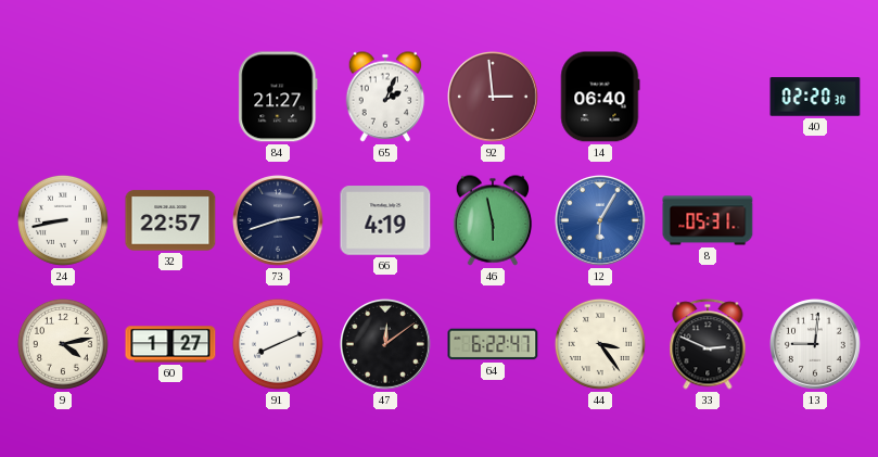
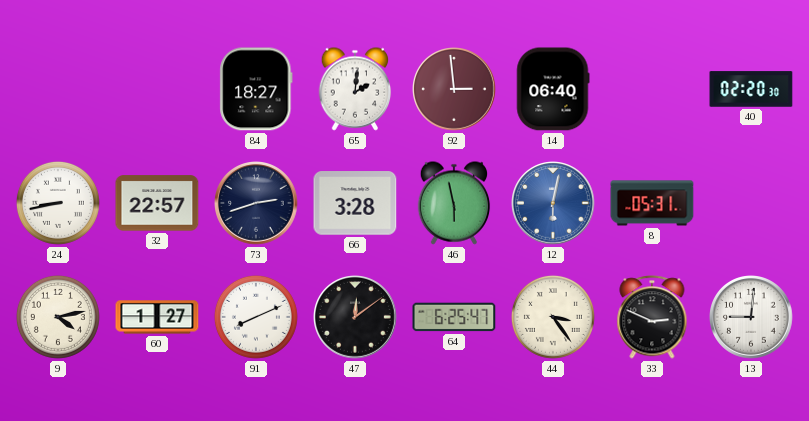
84: 21:27 -> 18:27
65: 2:04 -> 2:01
66: 4:19 -> 3:28
12: 6:05 -> 6:02
64: 6:22 -> 6:25
